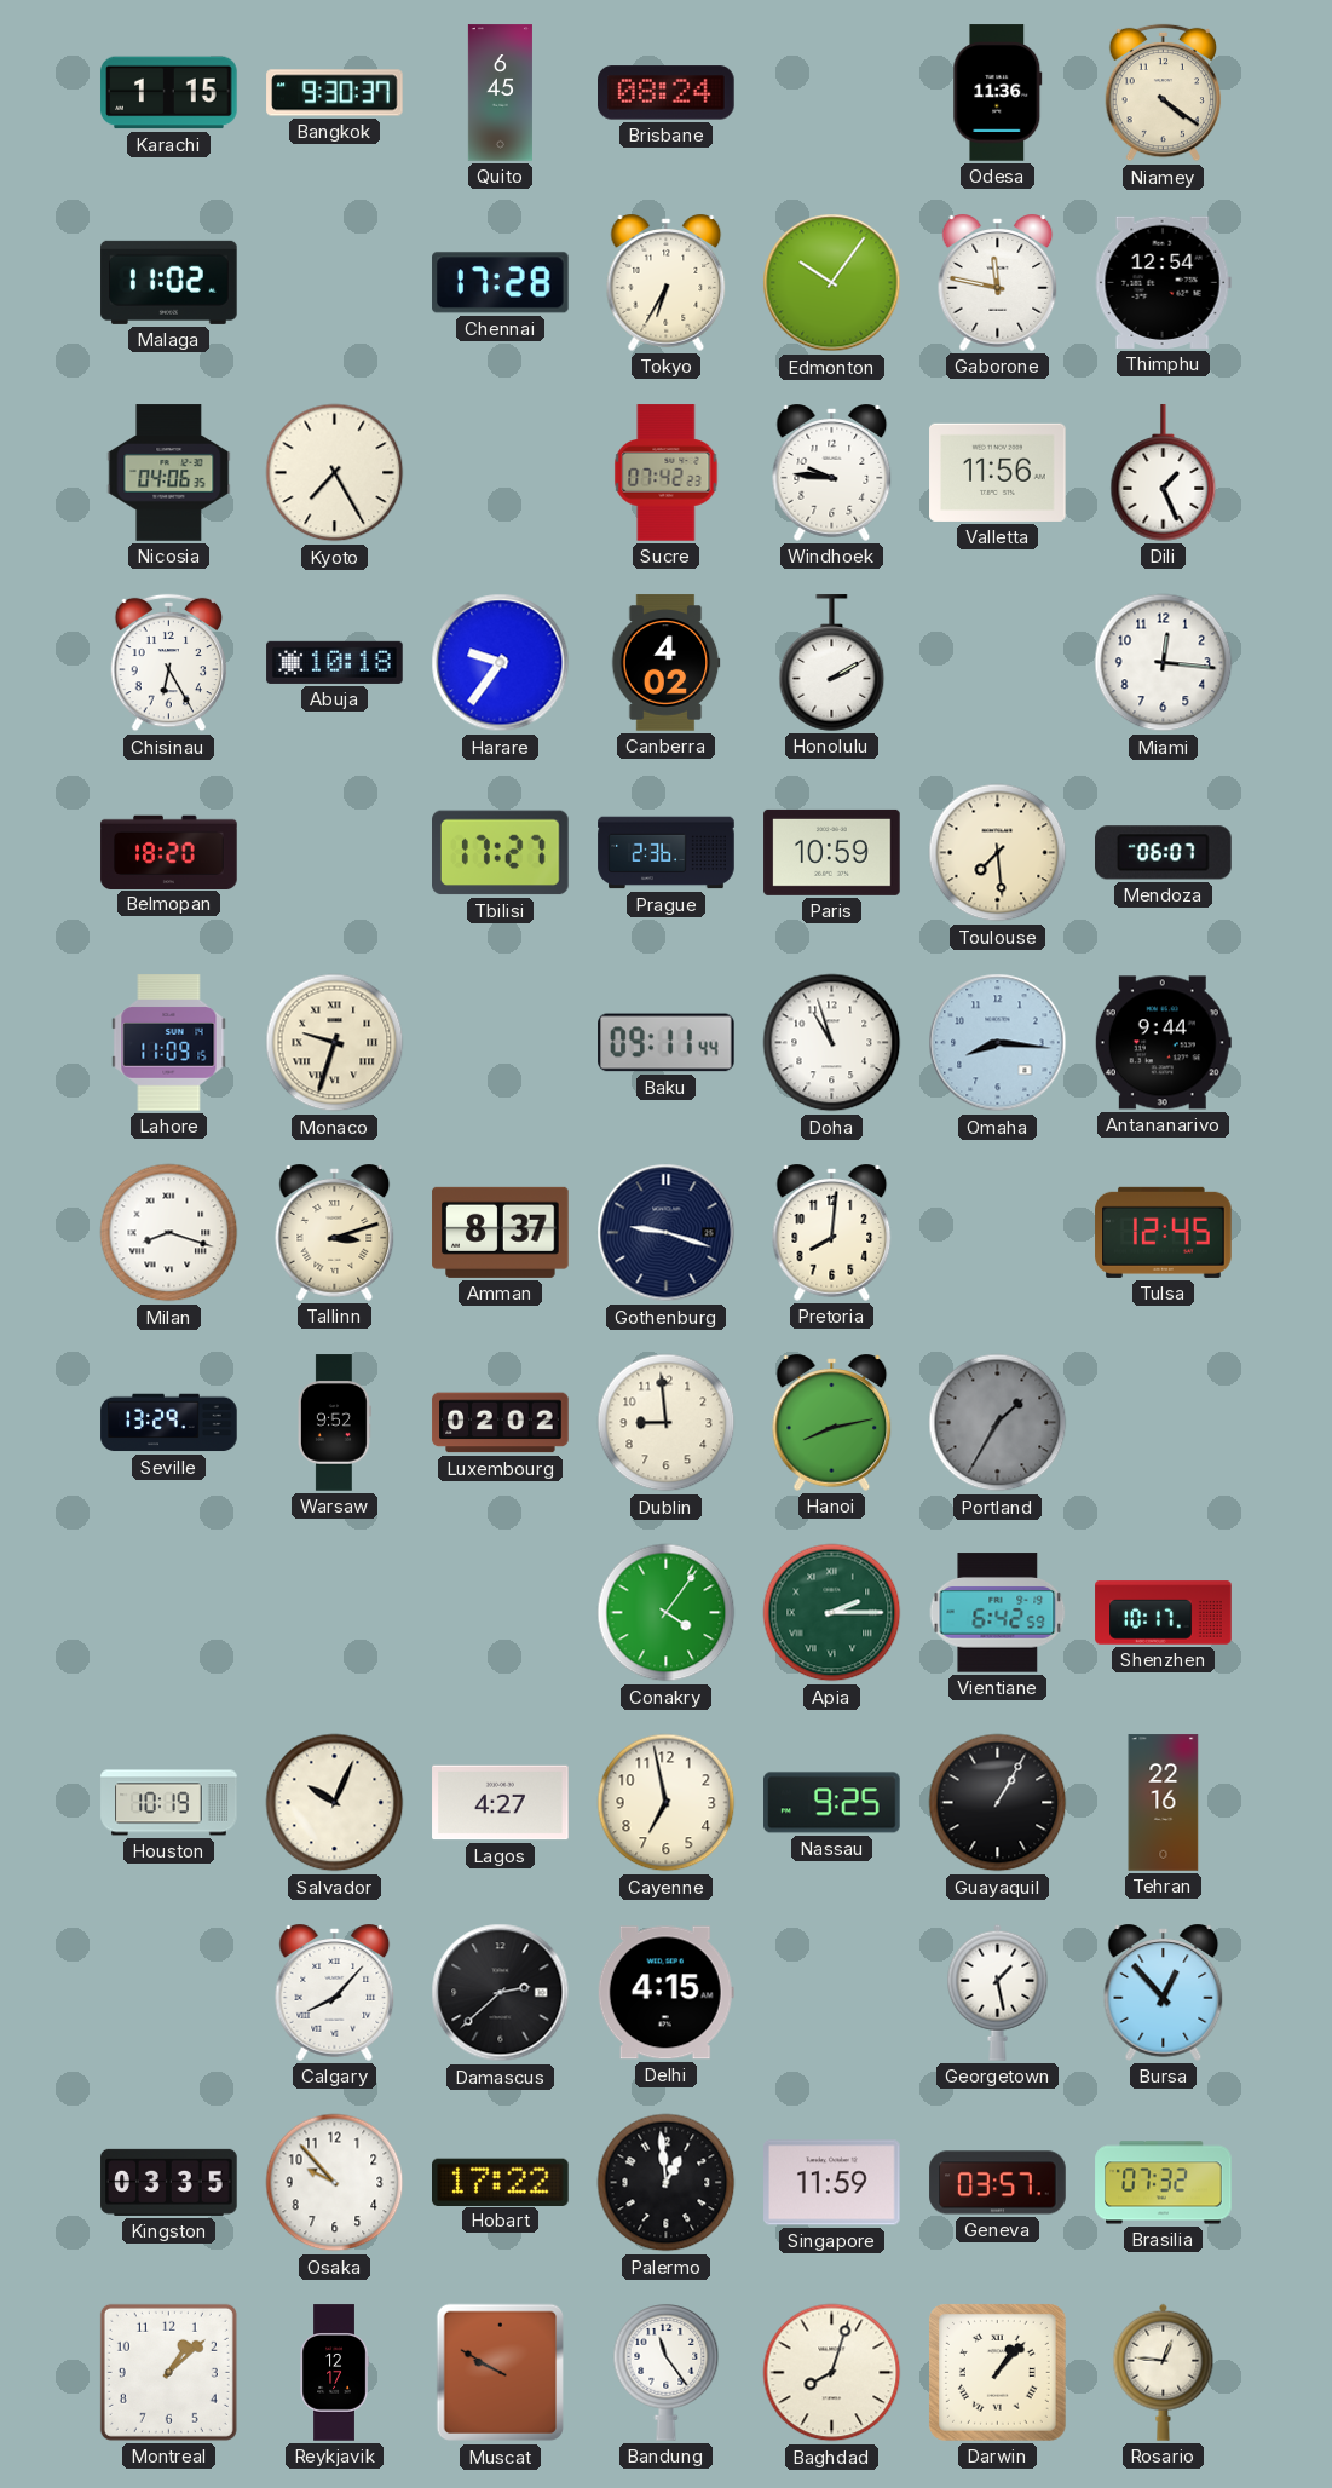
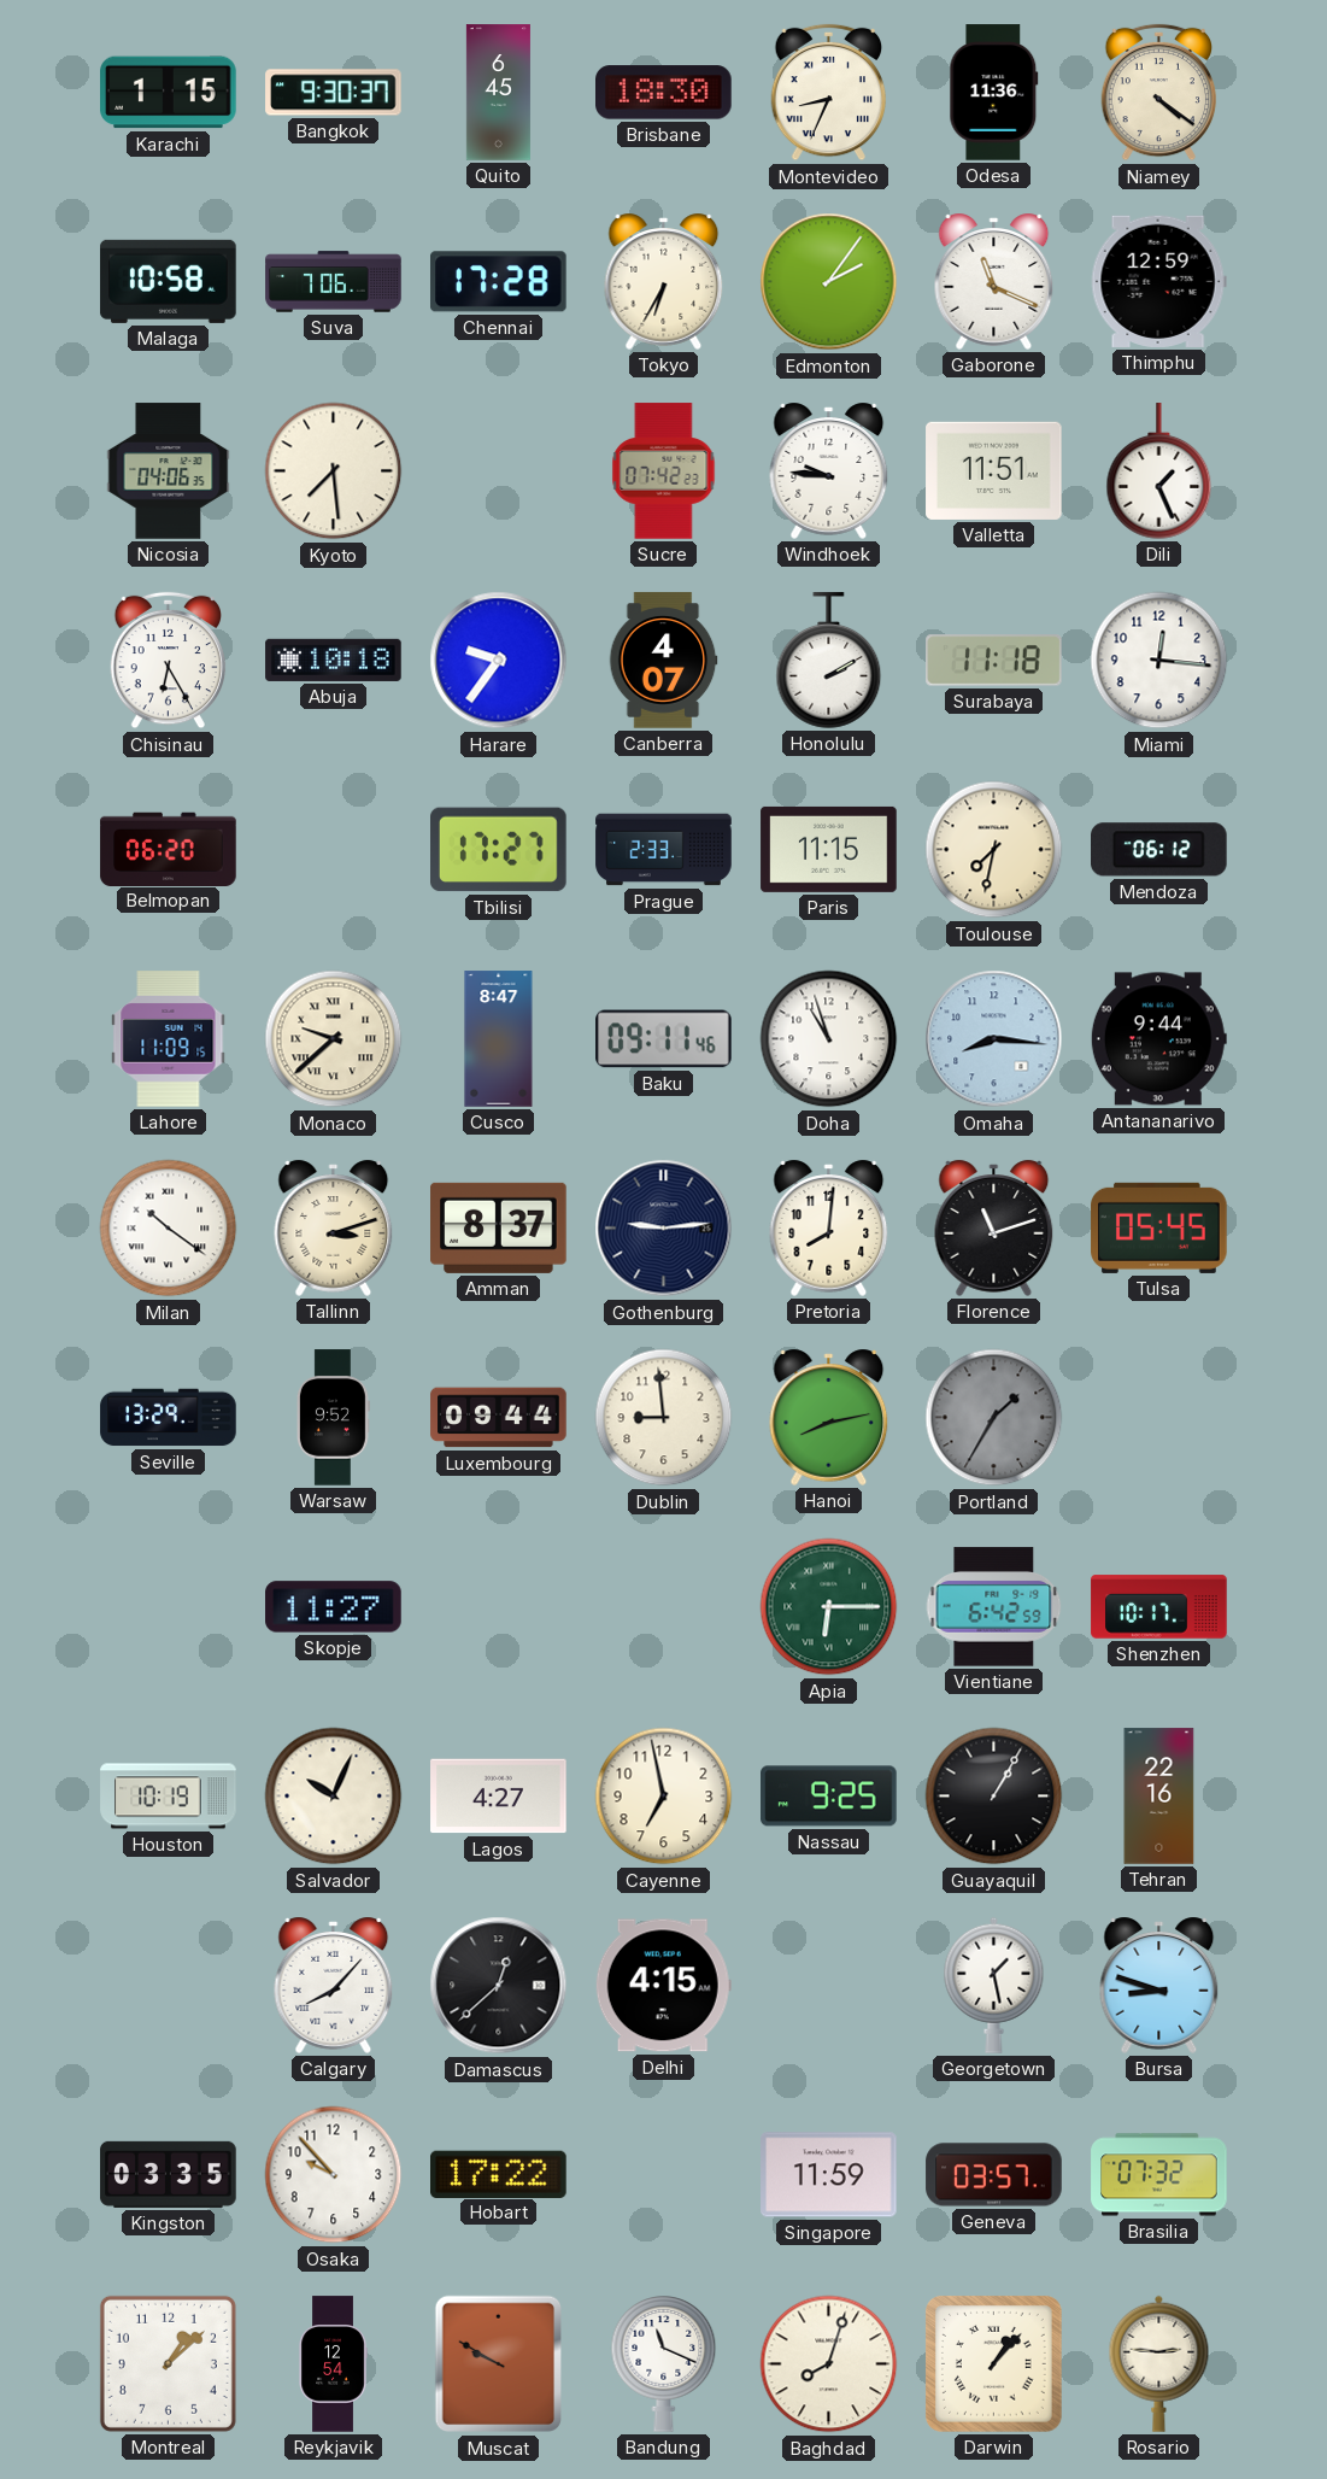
Brisbane: 08:24 -> 18:30
Montevideo: none -> 8:34
Malaga: 11:02 -> 10:58
Suva: none -> 7:06
Edmonton: 10:06 -> 2:06
Gaborone: 11:47 -> 11:19
Thimphu: 12:54 -> 12:59
Kyoto: 7:25 -> 7:29
Valletta: 11:56 -> 11:51
Canberra: 4:02 -> 4:07
Surabaya: none -> 11:18
Belmopan: 18:20 -> 06:20
Prague: 2:36 -> 2:33
Paris: 10:59 -> 11:15
Toulouse: 7:29 -> 7:32
Mendoza: 06:07 -> 06:12
Monaco: 9:33 -> 9:38
Cusco: none -> 8:47
Baku: 09:11:44 -> 09:11:46
Milan: 8:18 -> 10:21
Gothenburg: 9:18 -> 9:14
Florence: none -> 11:12
Tulsa: 12:45 -> 05:45
Luxembourg: 02:02 -> 09:44
Skopje: none -> 11:27
Conakry: 4:06 -> none
Apia: 2:15 -> 6:15
Damascus: 2:38 -> 12:38
Bursa: 12:53 -> 8:48
Palermo: 12:59 -> none
Reykjavik: 12:17 -> 12:54
Bandung: 11:24 -> 11:19
Rosario: 12:46 -> 2:46
